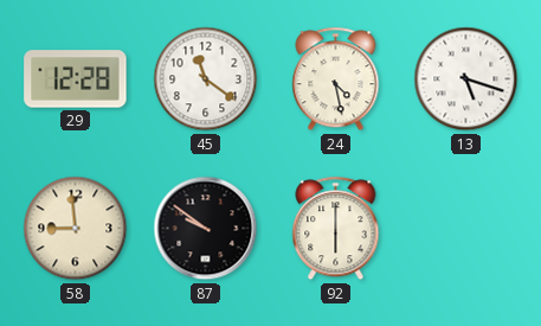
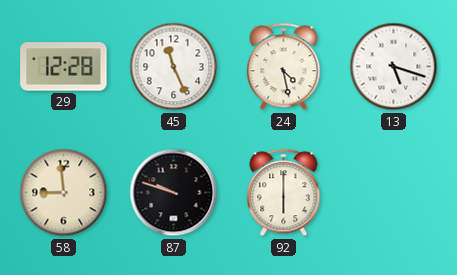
45: 11:21 -> 11:26
87: 9:51 -> 9:48
